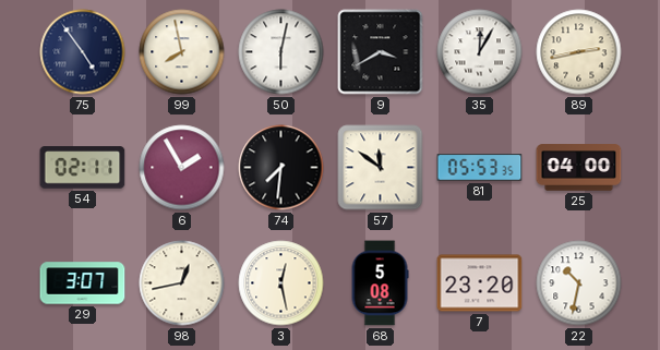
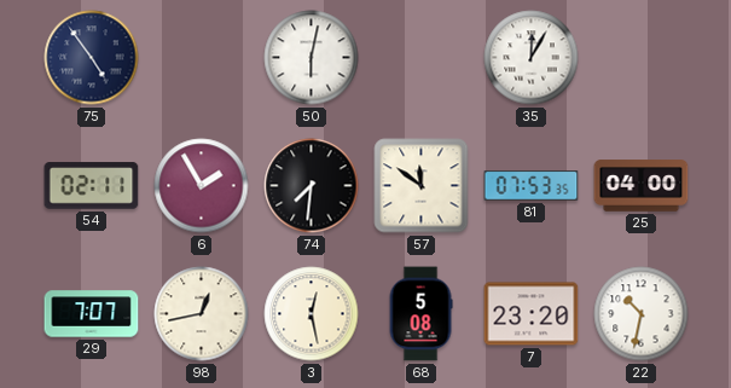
99: 7:58 -> none
9: 3:40 -> none
89: 2:43 -> none
81: 05:53 -> 07:53
29: 3:07 -> 7:07
